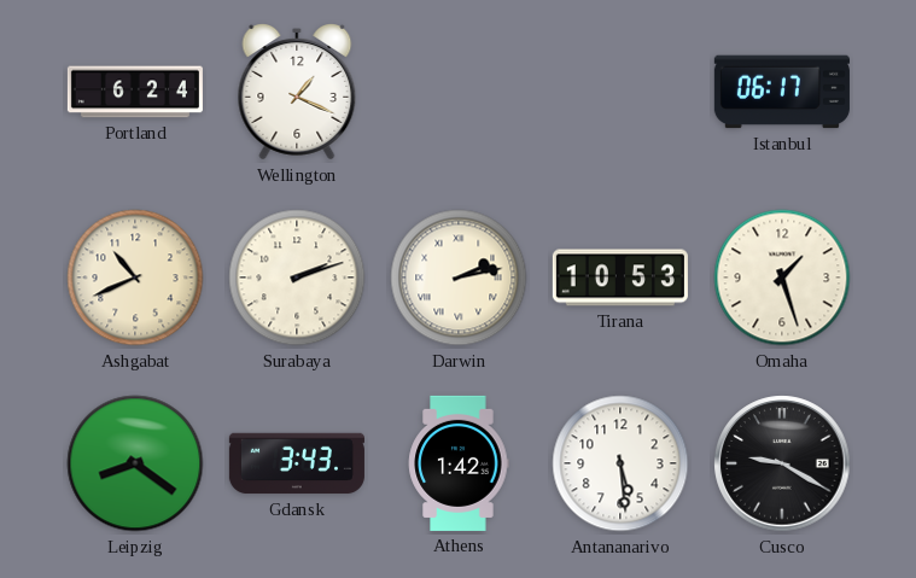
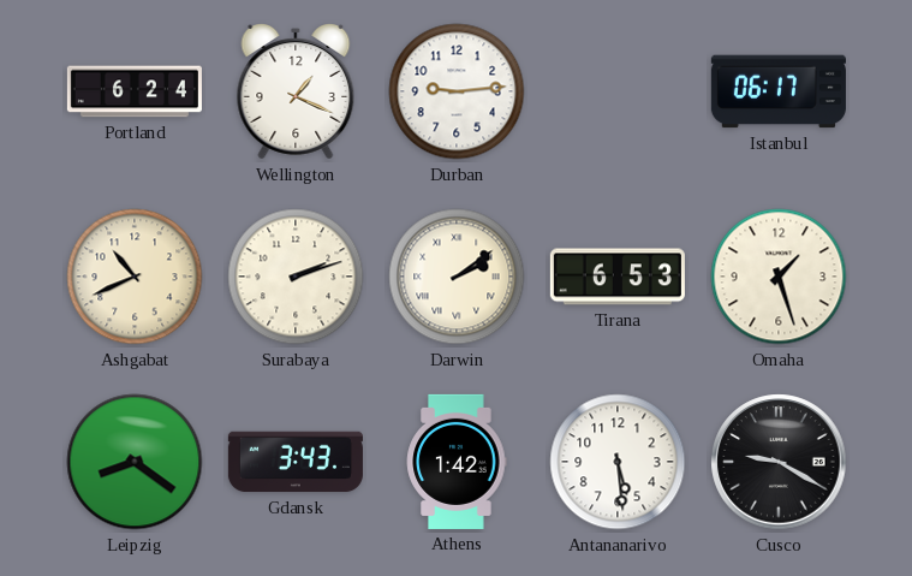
Durban: none -> 9:14
Darwin: 2:13 -> 2:09
Tirana: 10:53 -> 6:53
